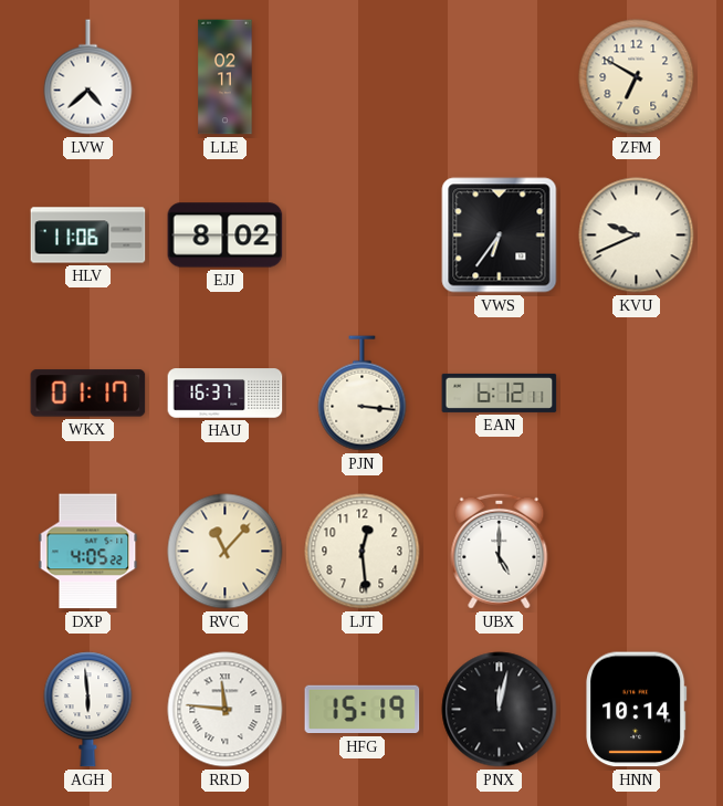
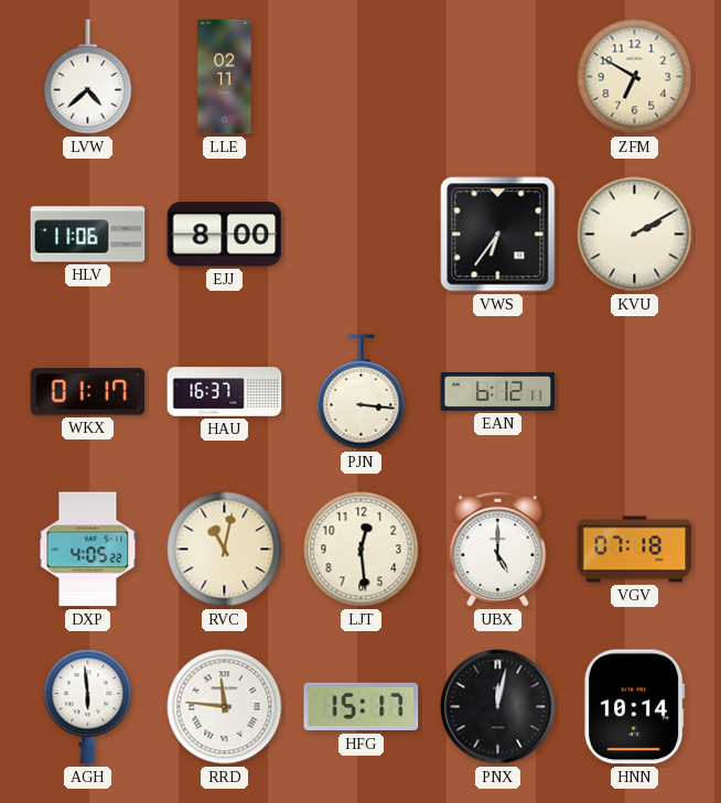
EJJ: 8:02 -> 8:00
KVU: 9:41 -> 2:10
RVC: 11:07 -> 11:02
VGV: none -> 07:18
HFG: 15:19 -> 15:17
